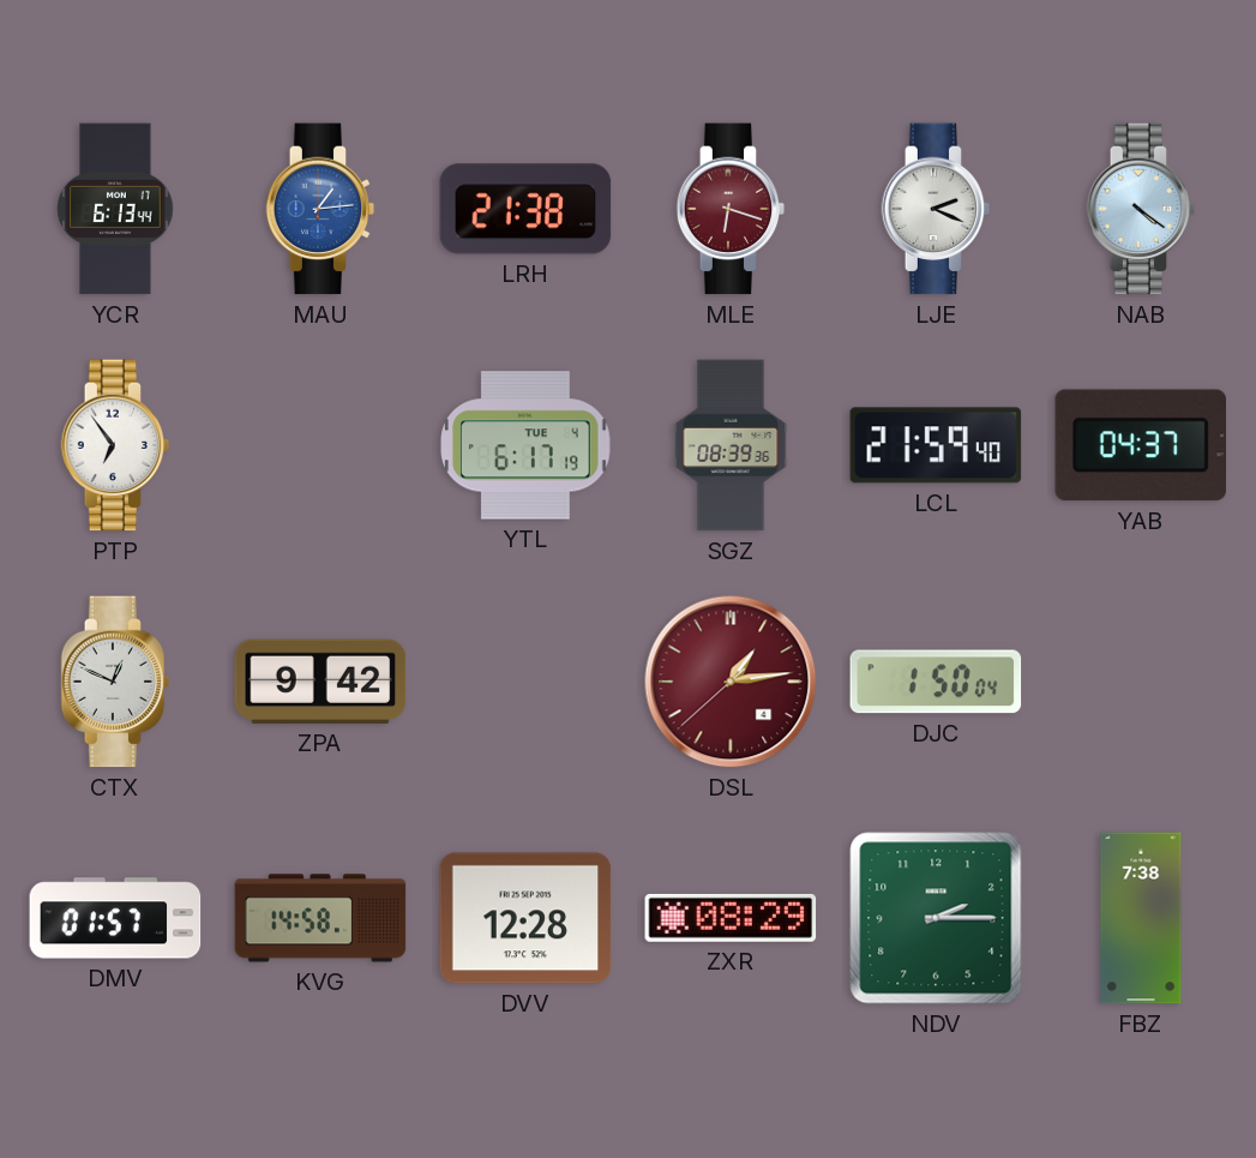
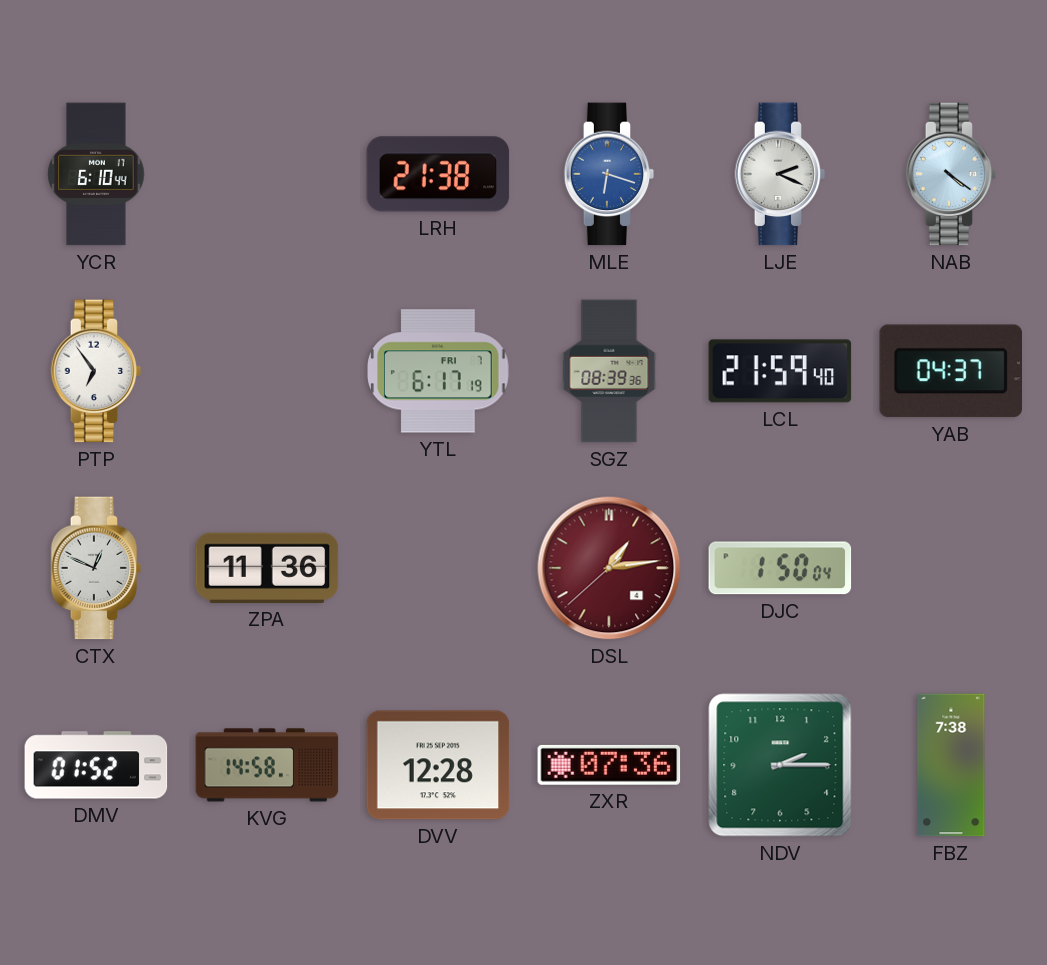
YCR: 6:13 -> 6:10
MAU: 1:14 -> none
MLE dial: burgundy -> blue
YTL date: TUE 4 -> FRI 7
ZPA: 9:42 -> 11:36
DMV: 01:57 -> 01:52
ZXR: 08:29 -> 07:36
